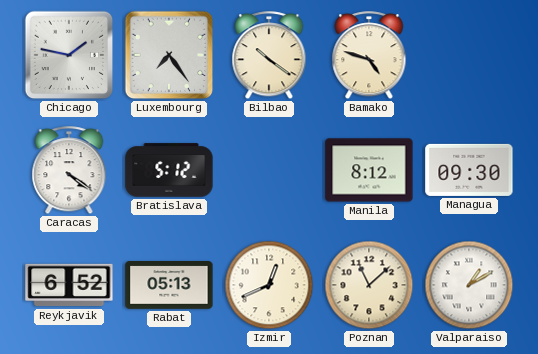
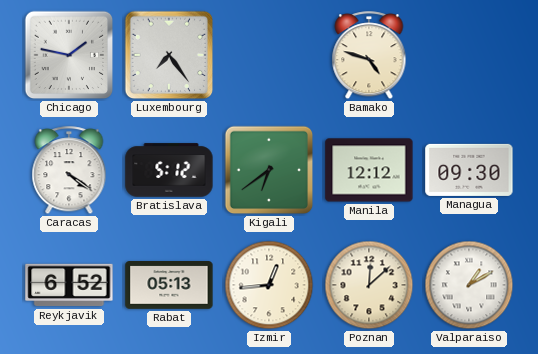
Bilbao: 10:21 -> none
Kigali: none -> 6:39
Manila: 8:12 -> 12:12
Izmir: 12:41 -> 12:44
Poznan: 11:08 -> 12:08
